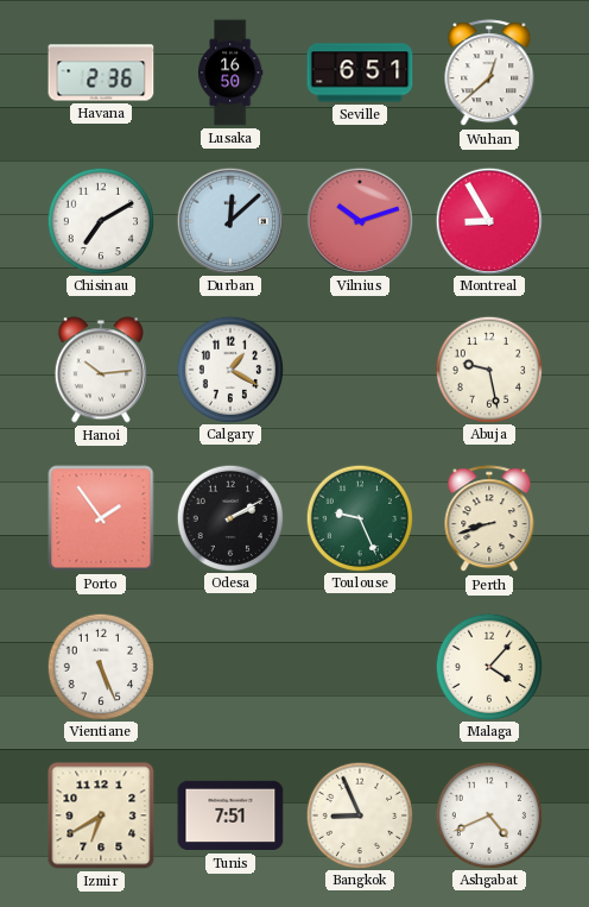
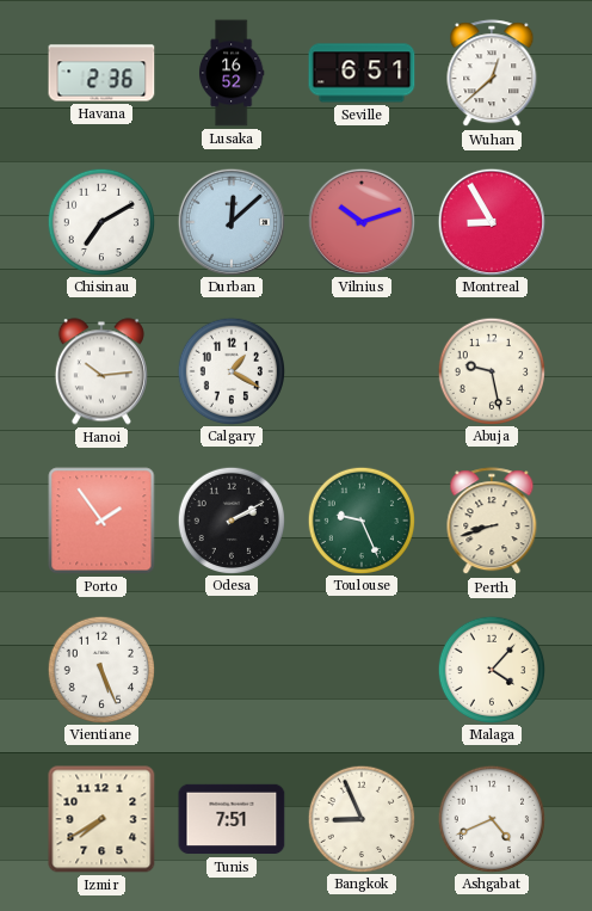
Lusaka: 16:50 -> 16:52
Izmir: 6:40 -> 7:40
